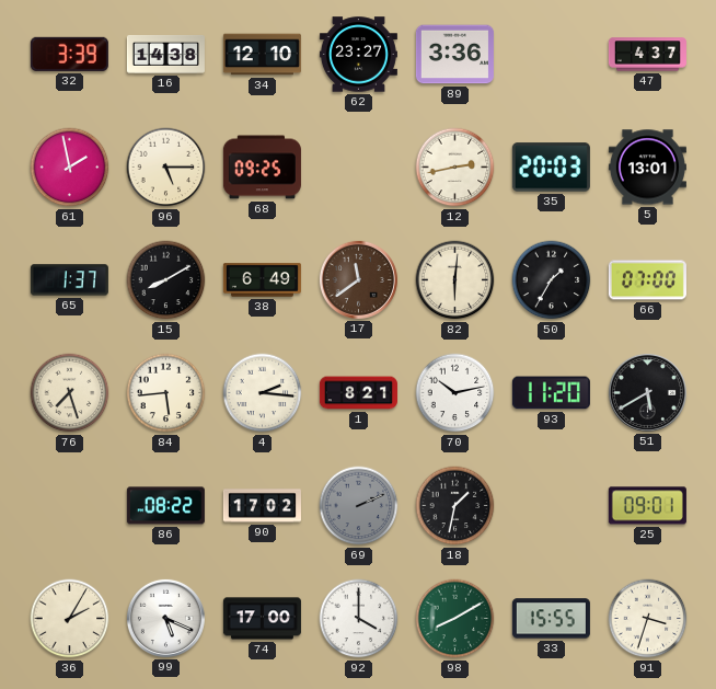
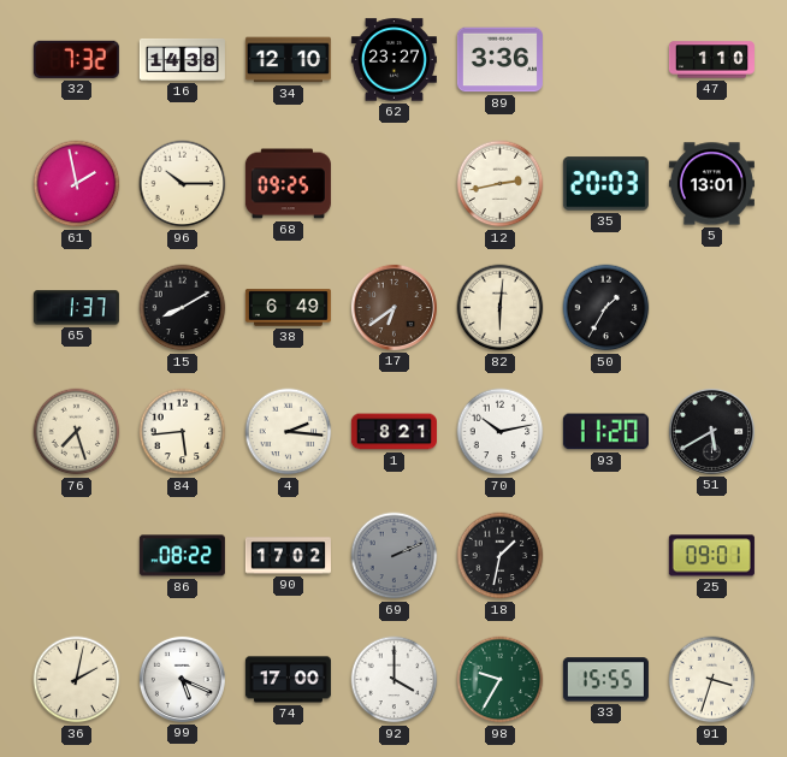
32: 3:39 -> 7:32
47: 4:37 -> 1:10
96: 5:15 -> 10:15
17: 11:39 -> 6:39
66: 07:00 -> none
36: 2:05 -> 2:02
98: 8:10 -> 9:35
